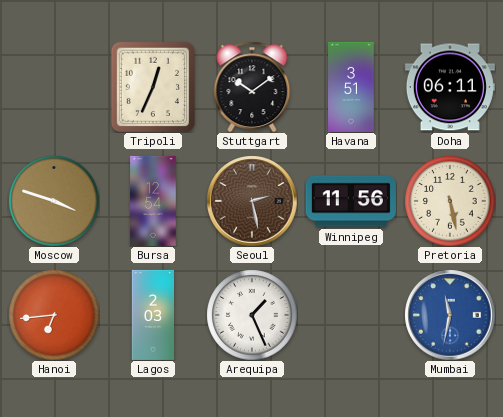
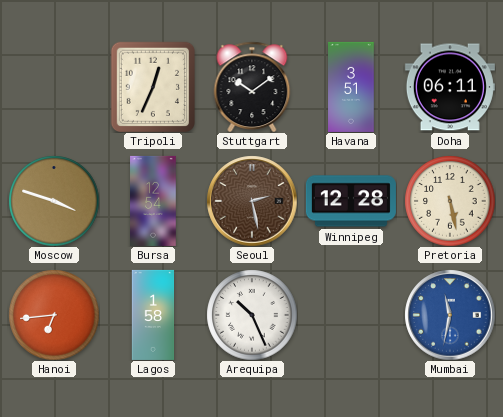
Winnipeg: 11:56 -> 12:28
Lagos: 2:03 -> 1:58
Arequipa: 1:26 -> 10:26
